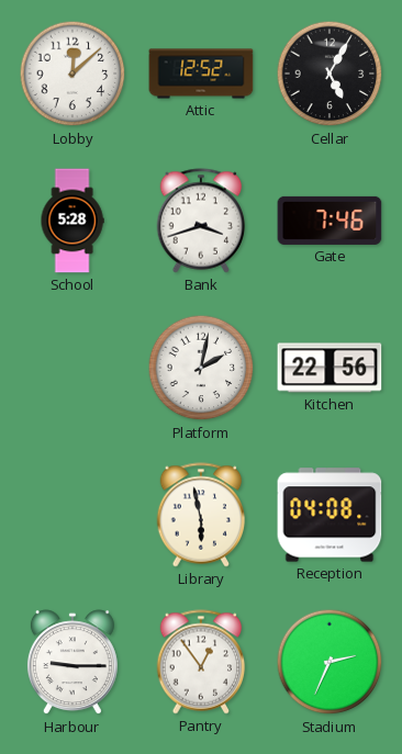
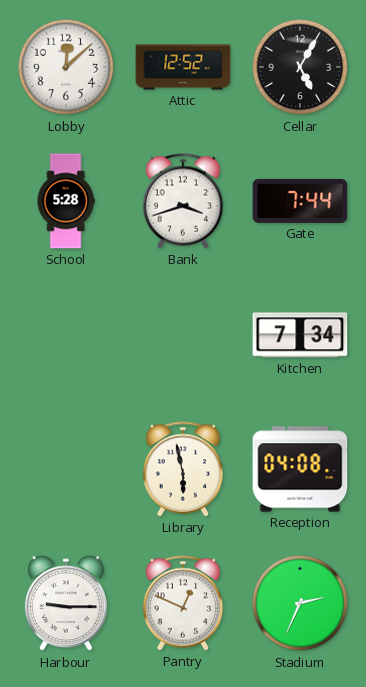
Gate: 7:46 -> 7:44
Platform: 2:02 -> none
Kitchen: 22:56 -> 7:34
Pantry: 12:54 -> 12:49
